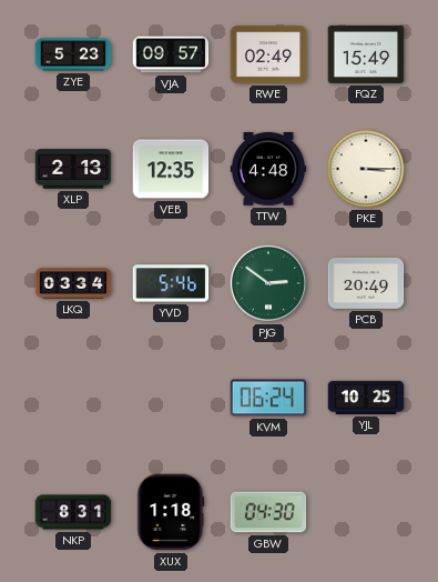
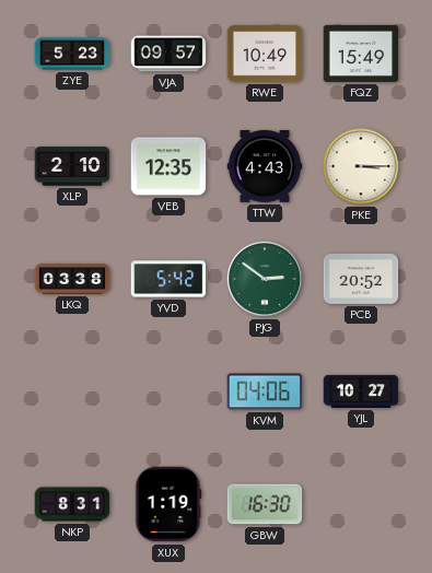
RWE: 02:49 -> 10:49
XLP: 2:13 -> 2:10
TTW: 4:48 -> 4:43
LKQ: 03:34 -> 03:38
YVD: 5:46 -> 5:42
PCB: 20:49 -> 20:52
KVM: 06:24 -> 04:06
YJL: 10:25 -> 10:27
XUX: 1:18 -> 1:19
GBW: 04:30 -> 16:30
